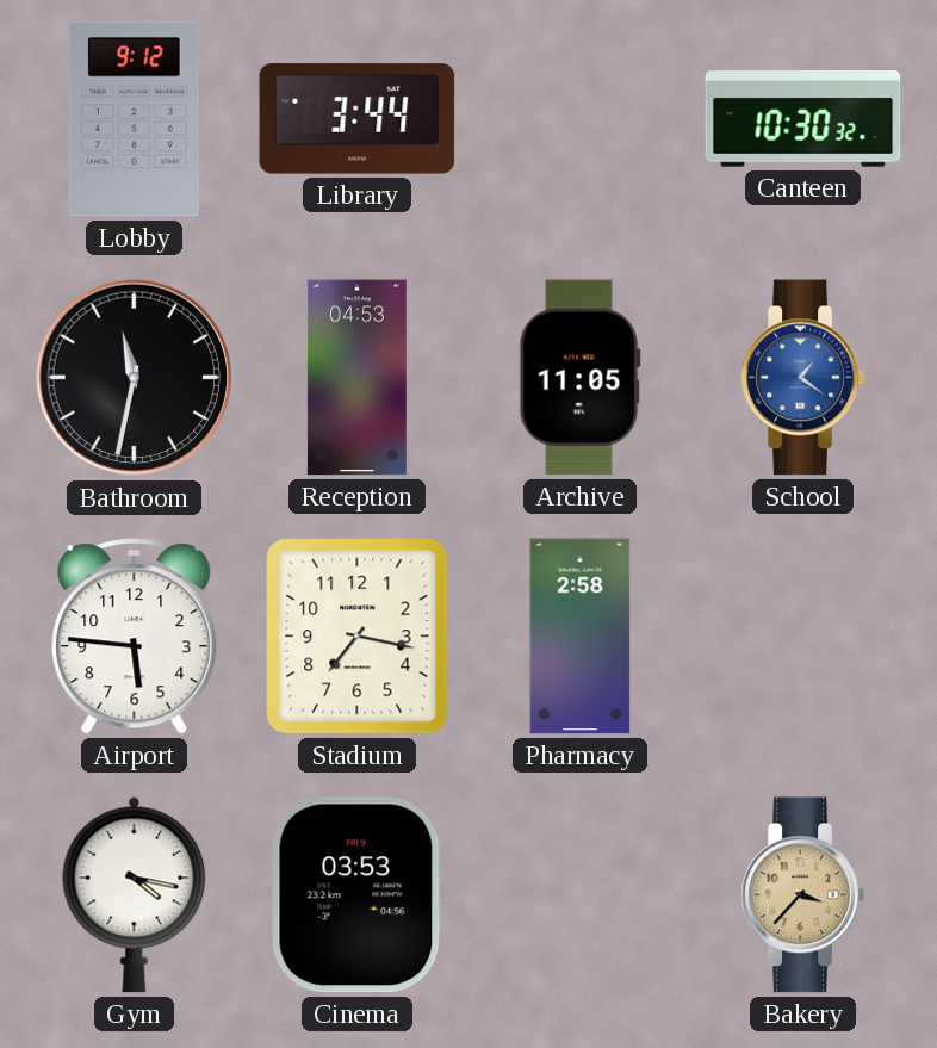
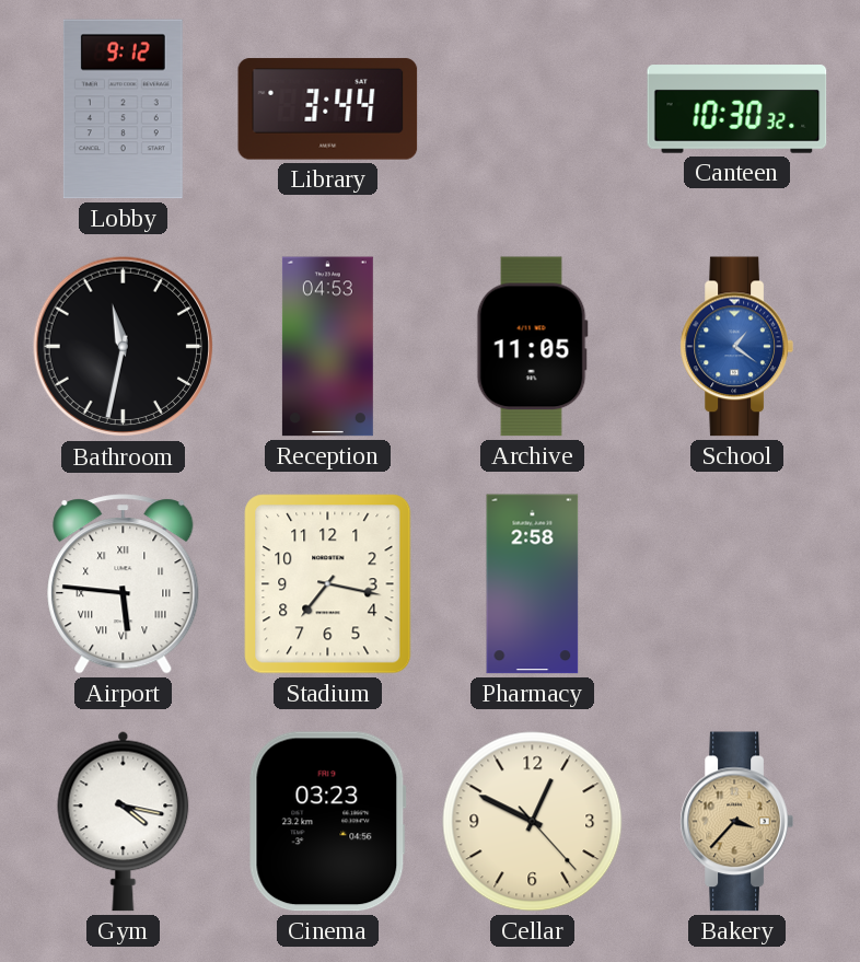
Airport numerals: Arabic -> Roman
Cinema: 03:53 -> 03:23
Cellar: none -> 12:49
